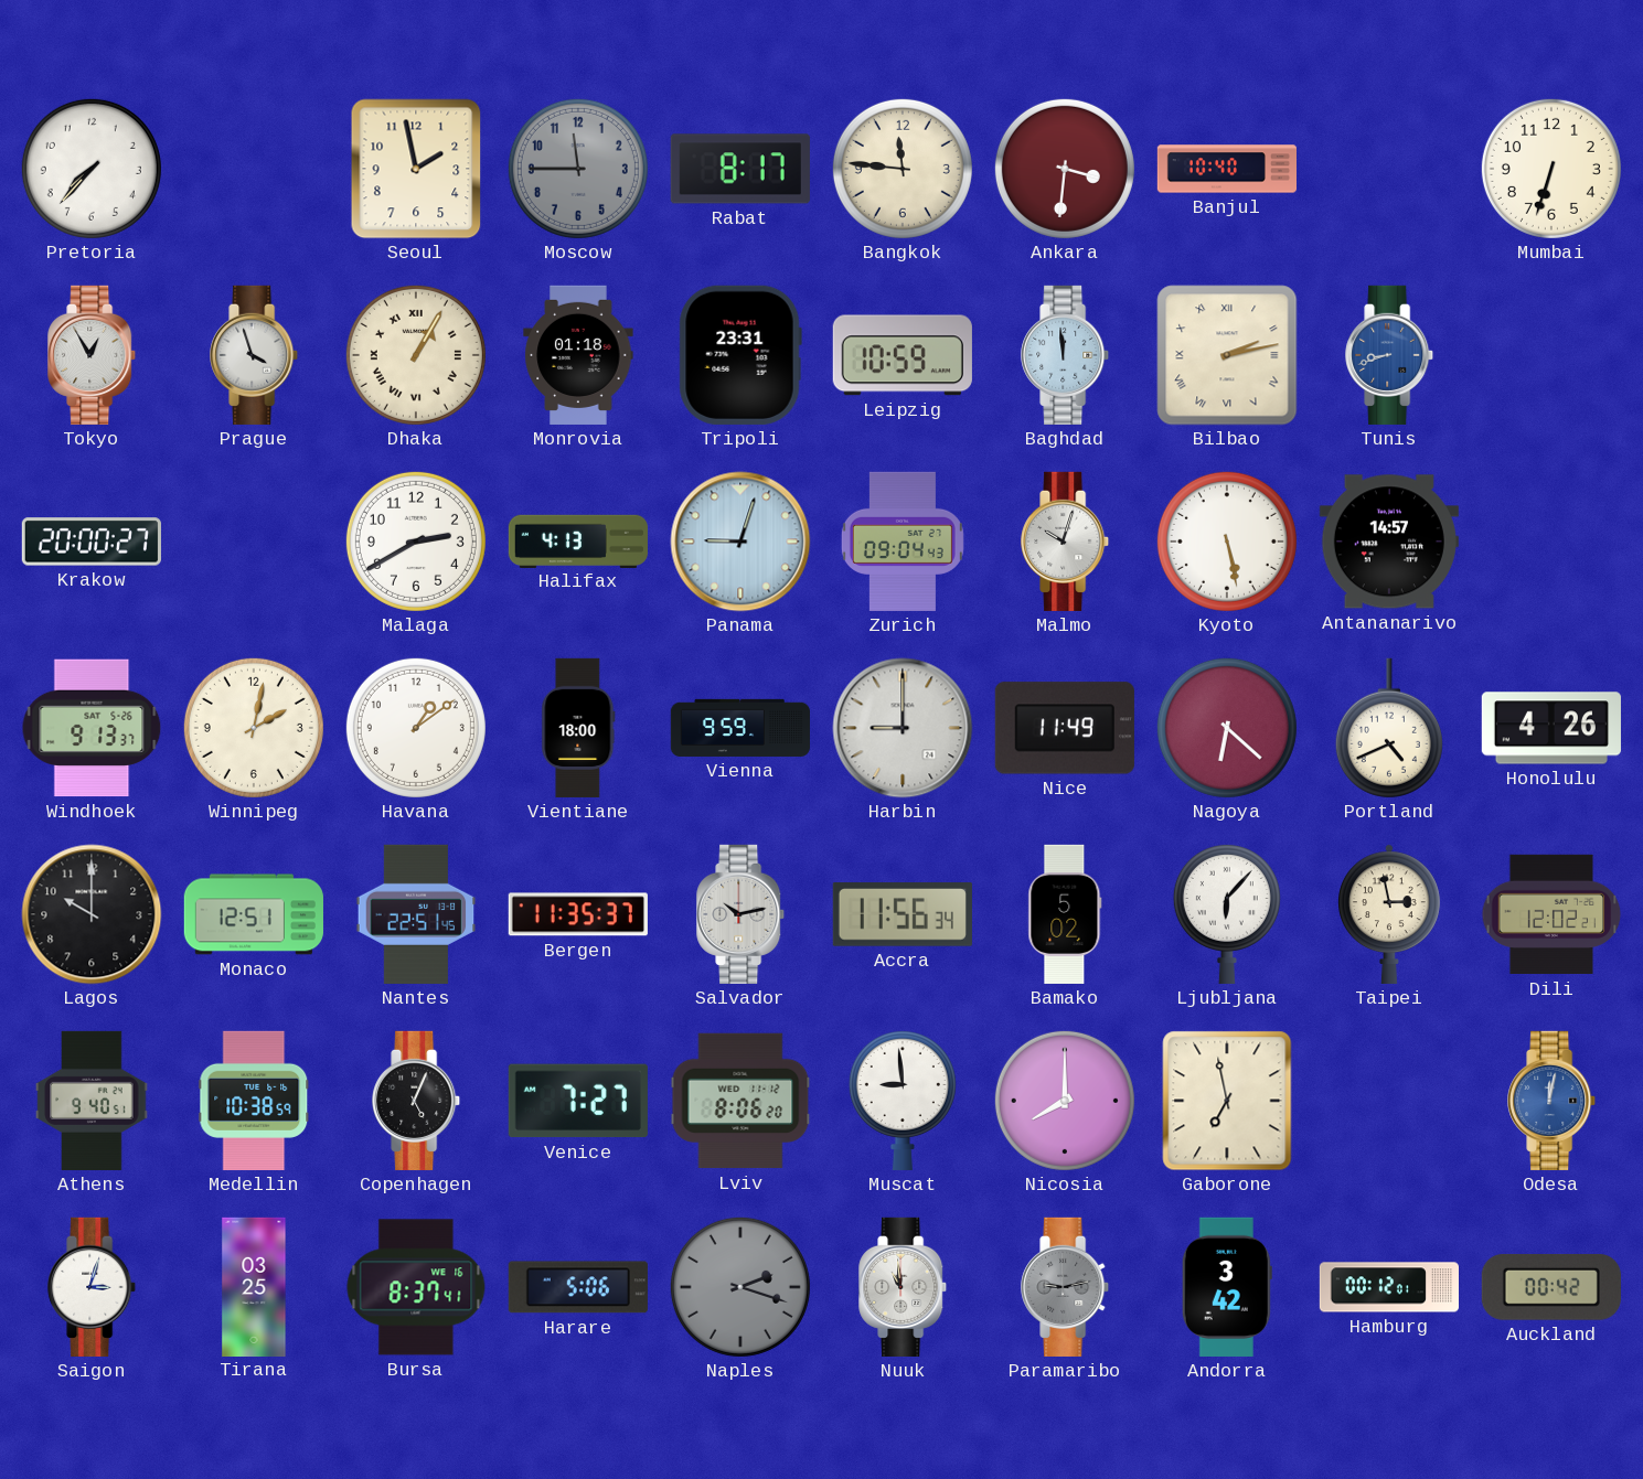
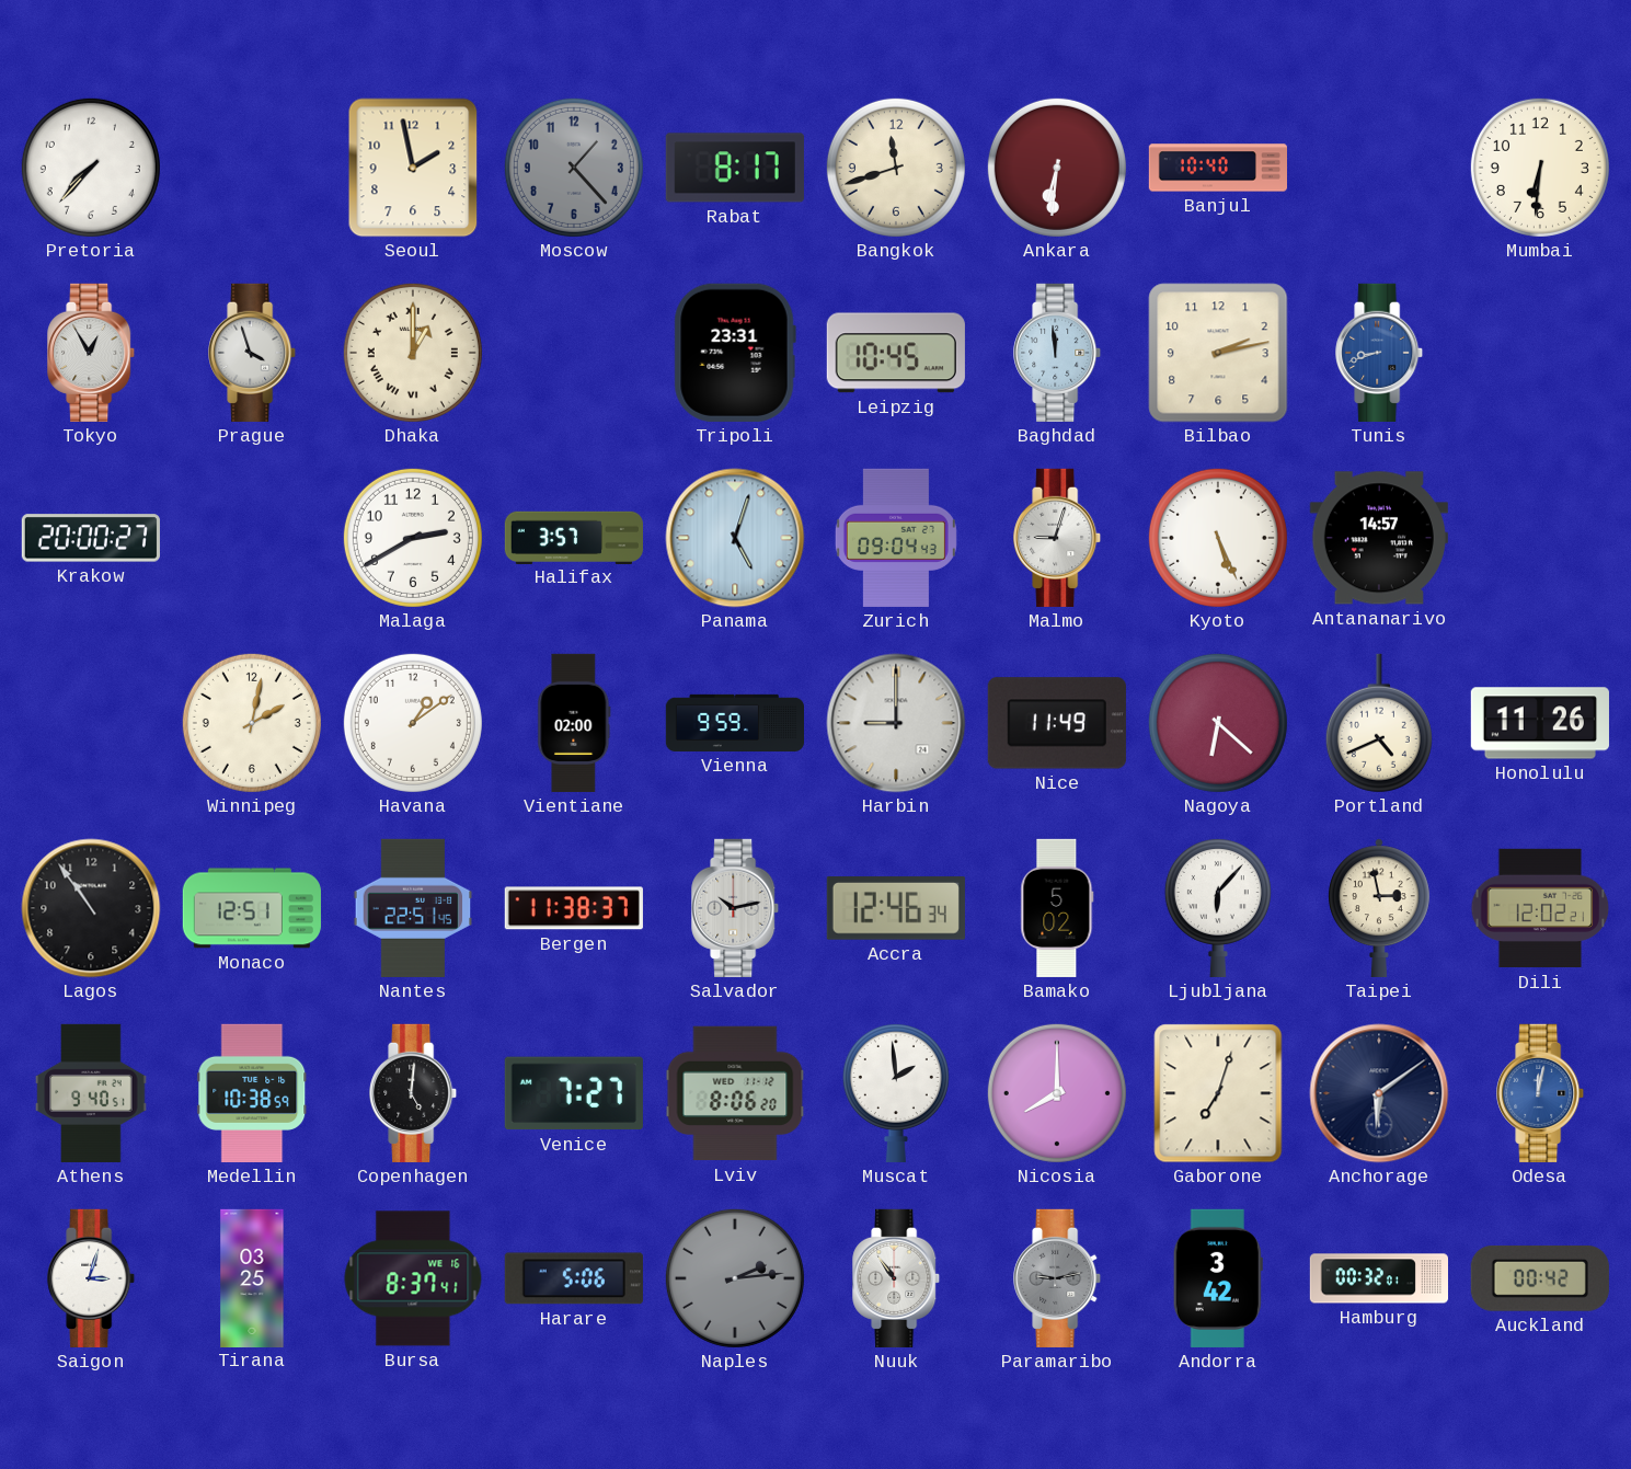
Moscow: 11:45 -> 1:23
Bangkok: 11:46 -> 11:42
Ankara: 3:31 -> 6:31
Mumbai: 6:33 -> 6:31
Dhaka: 1:05 -> 1:00
Monrovia: 01:18 -> none
Leipzig: 10:59 -> 10:45
Bilbao numerals: Roman -> Arabic
Halifax: 4:13 -> 3:57
Panama: 9:03 -> 5:03
Malmo: 10:03 -> 9:03
Kyoto: 5:28 -> 5:26
Windhoek: 9:13 -> none
Vientiane: 18:00 -> 02:00
Honolulu: 4:26 -> 11:26
Lagos: 10:00 -> 10:54
Bergen: 11:35 -> 11:38
Accra: 11:56 -> 12:46
Copenhagen: 5:04 -> 5:01
Muscat: 8:59 -> 1:59
Gaborone: 6:58 -> 7:03
Anchorage: none -> 6:09
Naples: 2:18 -> 2:14
Nuuk: 10:59 -> 10:54
Hamburg: 00:12 -> 00:32
